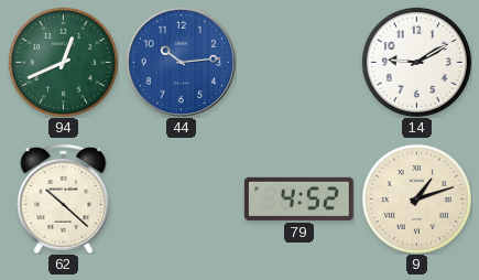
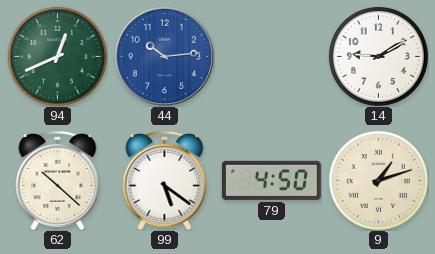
99: none -> 5:21
79: 4:52 -> 4:50
